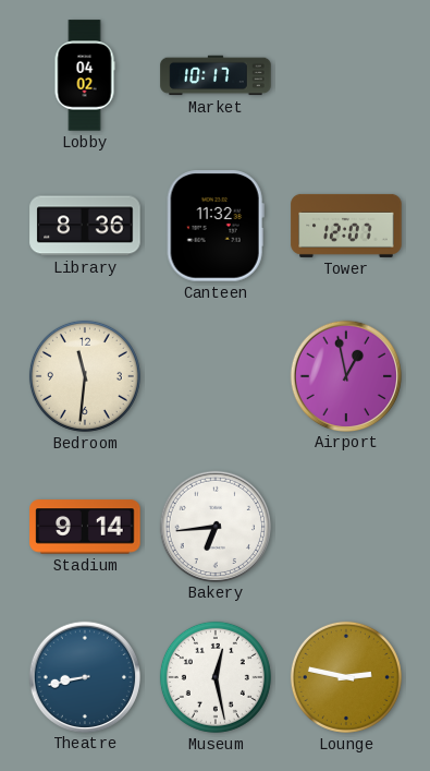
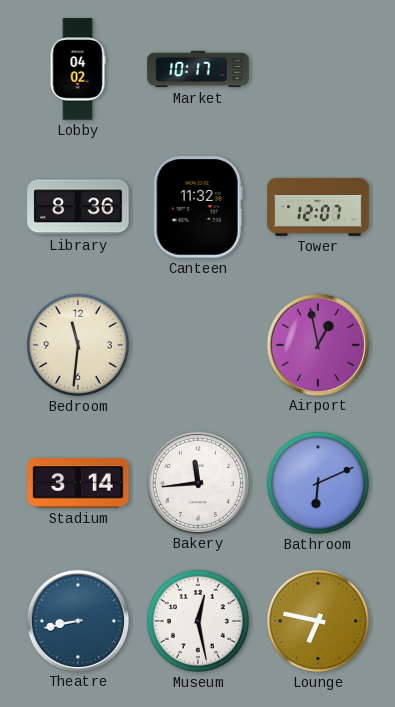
Stadium: 9:14 -> 3:14
Bakery: 6:44 -> 11:44
Bathroom: none -> 6:11
Lounge: 2:47 -> 6:47
